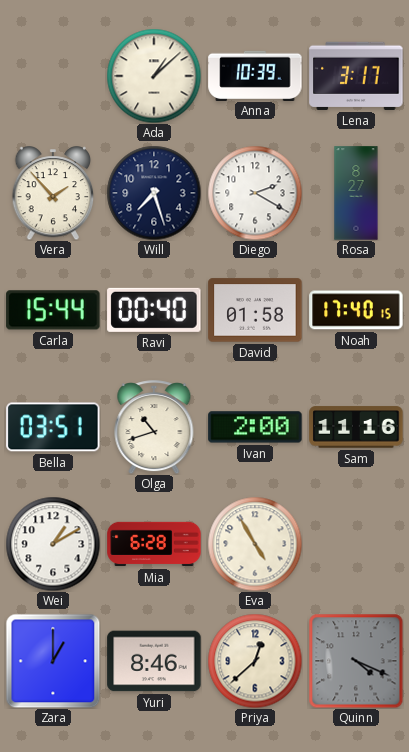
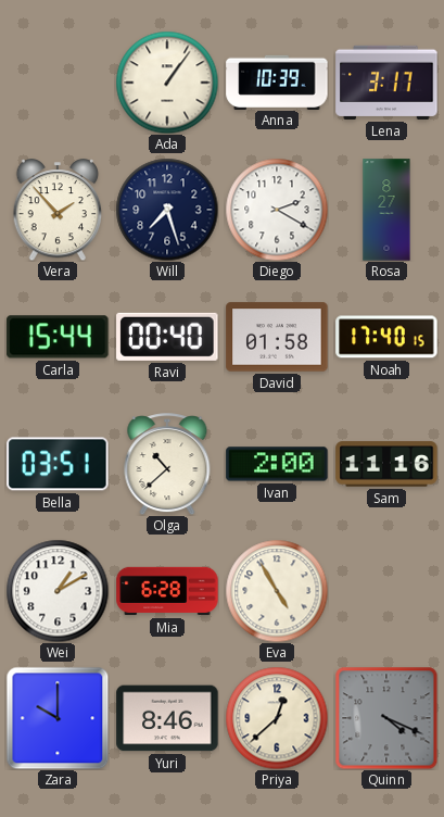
Ada: 1:08 -> 1:06
Olga: 10:42 -> 10:38
Zara: 1:00 -> 10:00
